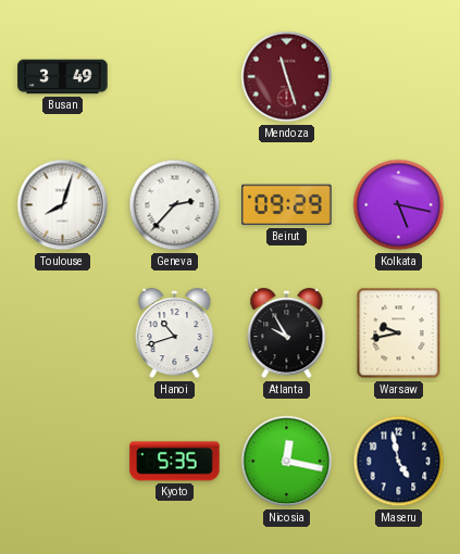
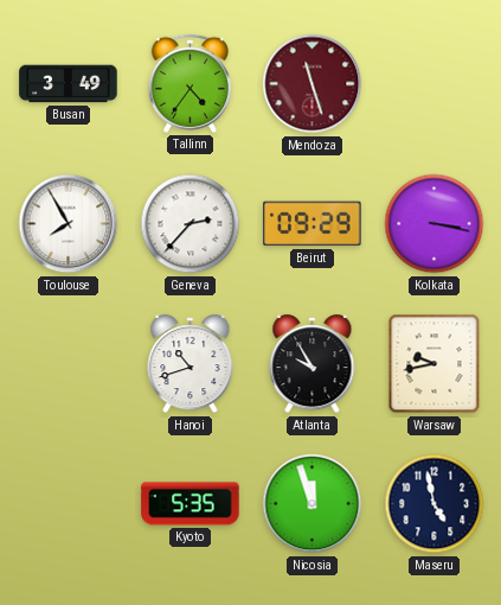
Tallinn: none -> 4:36
Toulouse: 8:03 -> 7:55
Kolkata: 5:17 -> 3:17
Nicosia: 12:17 -> 11:57
